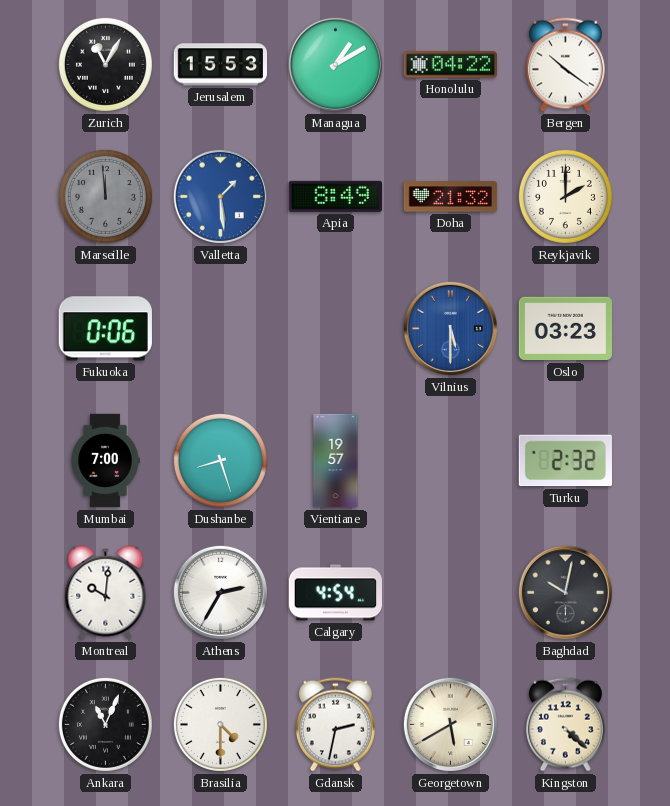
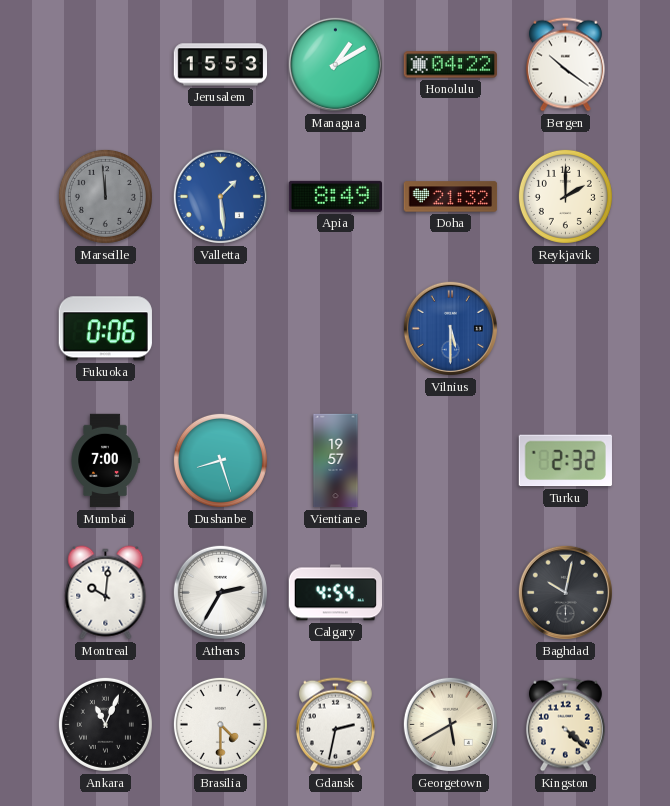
Zurich: 11:05 -> none
Oslo: 03:23 -> none
